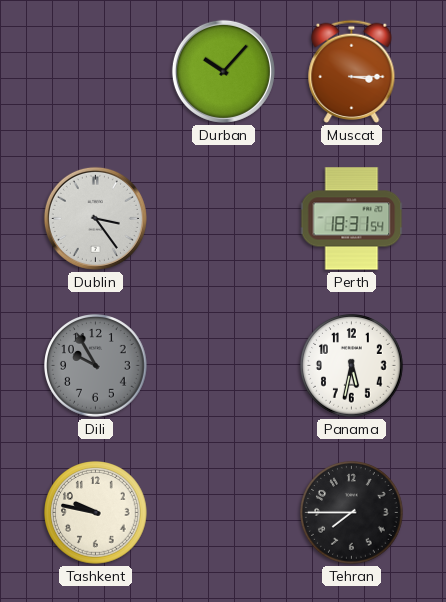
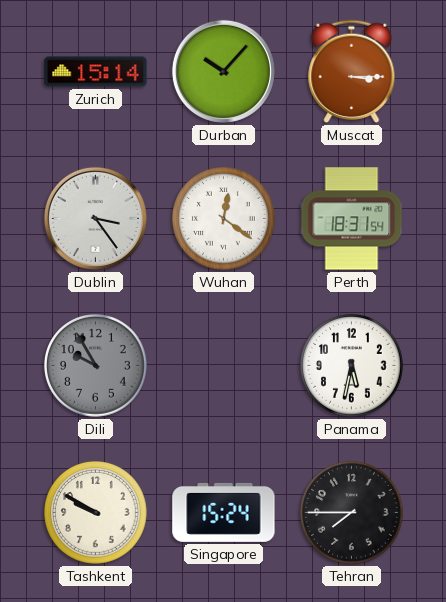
Zurich: none -> 15:14
Wuhan: none -> 12:21
Tashkent: 9:47 -> 9:50
Singapore: none -> 15:24
